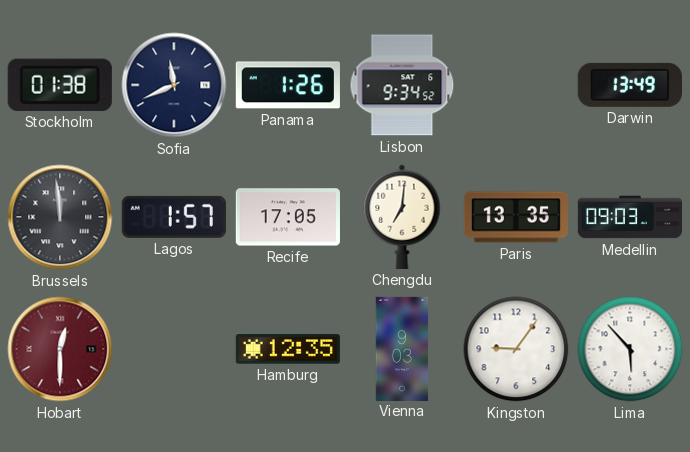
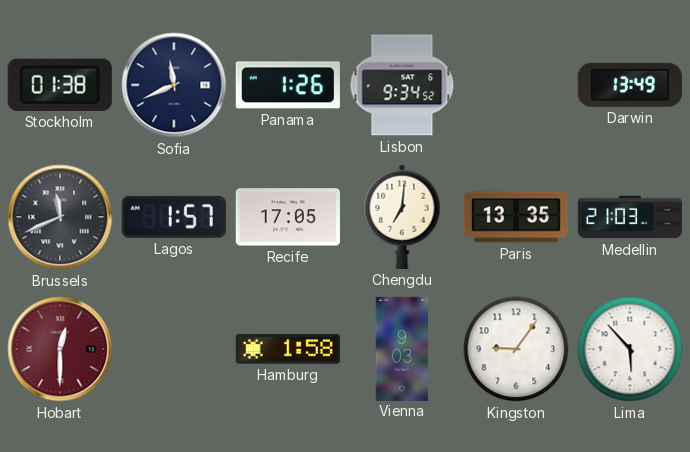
Brussels: 11:59 -> 11:41
Medellin: 09:03 -> 21:03
Hamburg: 12:35 -> 1:58
